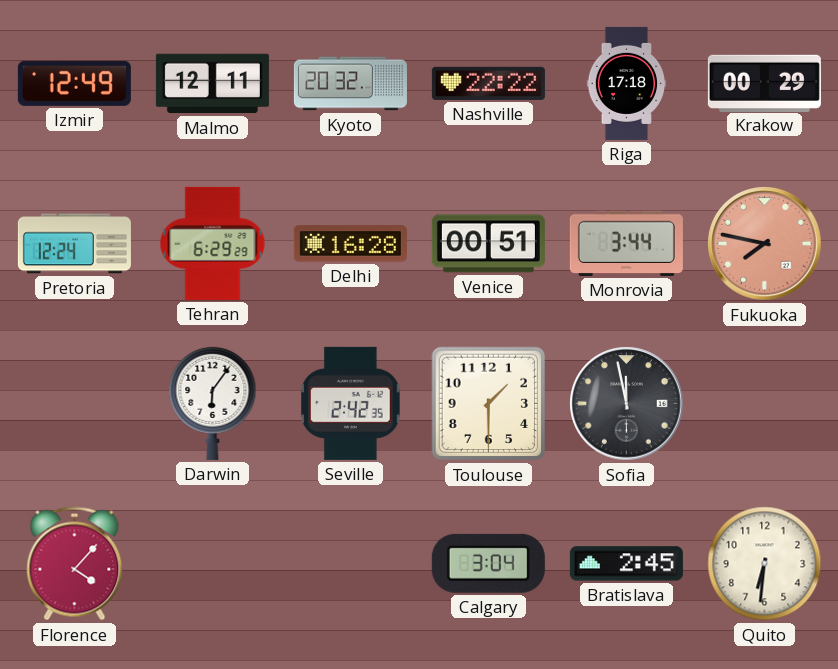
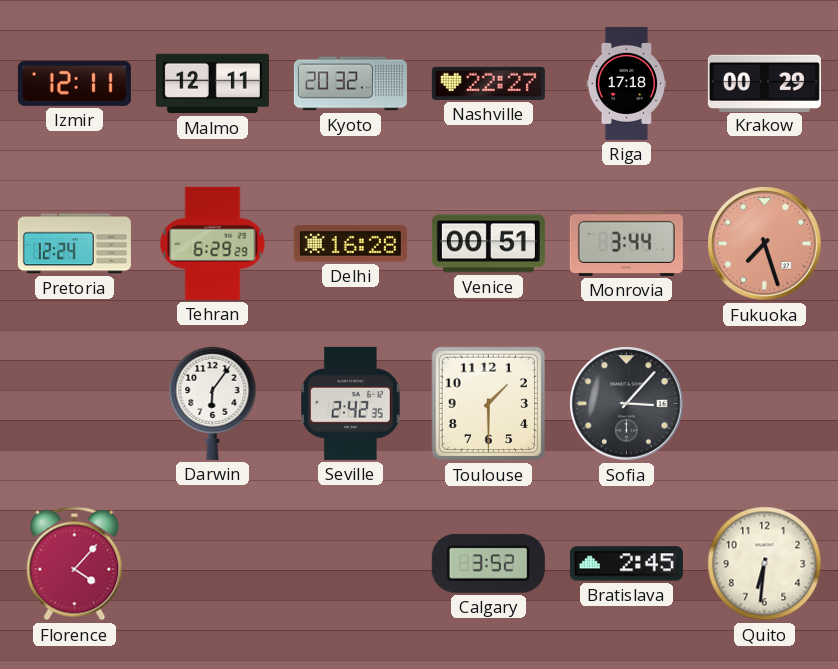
Izmir: 12:49 -> 12:11
Nashville: 22:22 -> 22:27
Fukuoka: 7:47 -> 7:27
Sofia: 11:58 -> 3:07
Calgary: 3:04 -> 3:52
